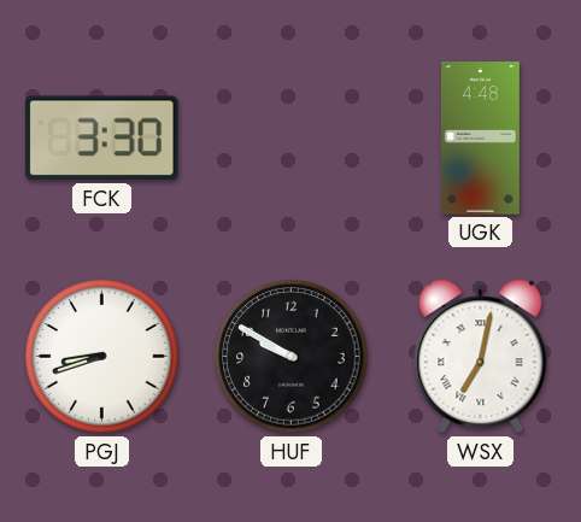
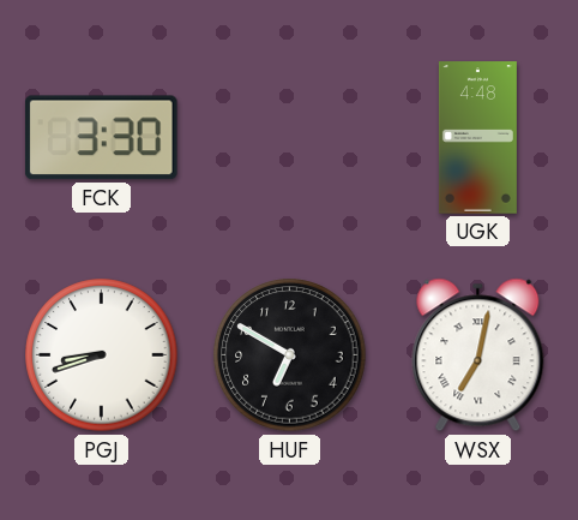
HUF: 9:50 -> 6:50
